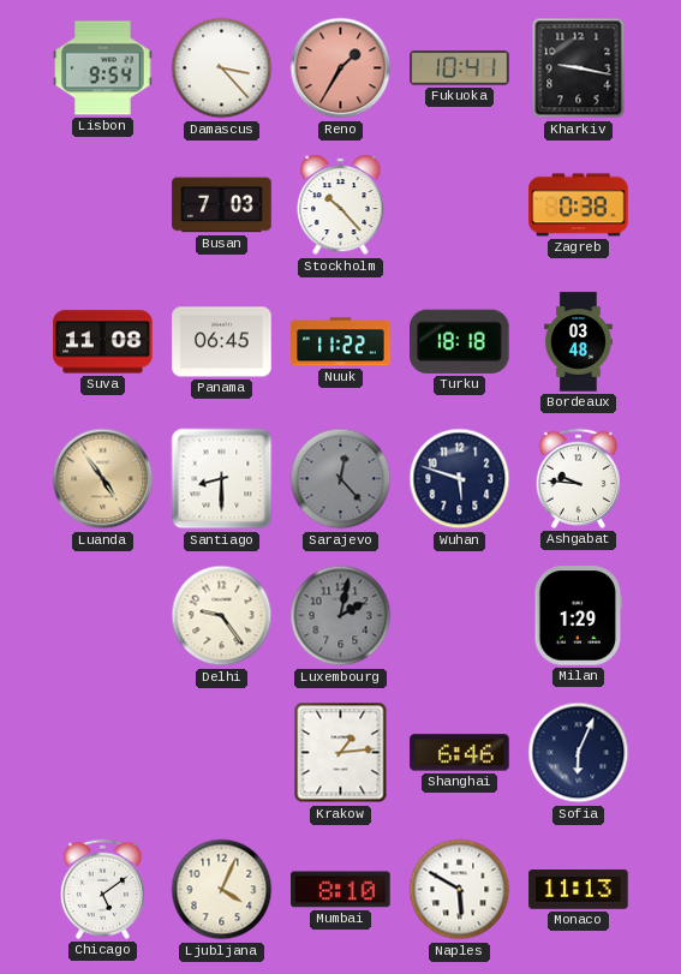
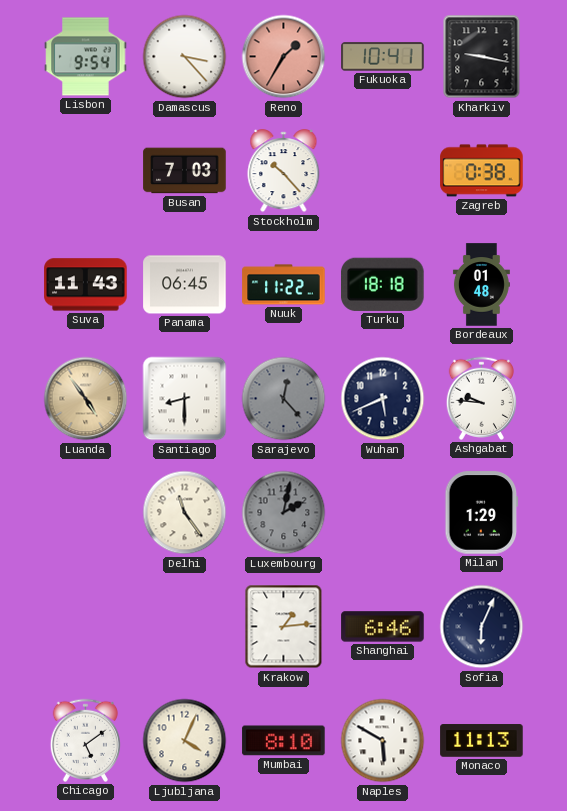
Suva: 11:08 -> 11:43
Bordeaux: 03:48 -> 01:48
Wuhan: 5:48 -> 5:41
Delhi: 9:24 -> 11:24
